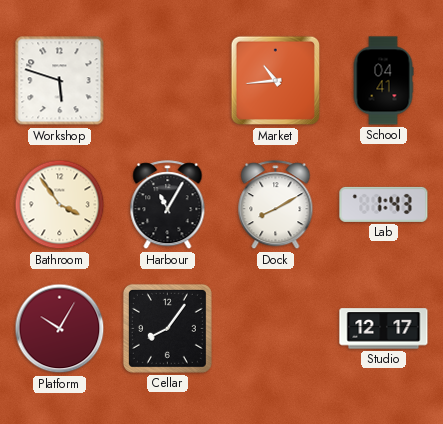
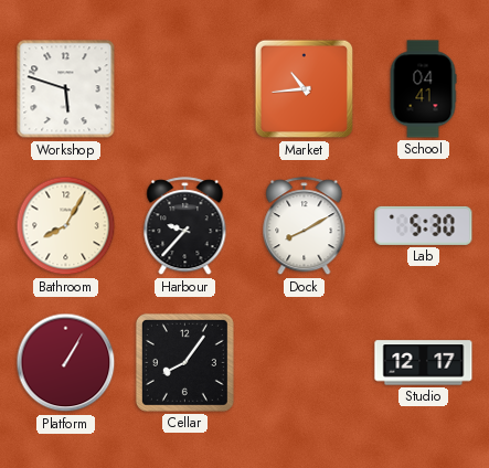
Bathroom: 3:54 -> 8:05
Harbour: 11:05 -> 9:37
Lab: 1:43 -> 5:30
Platform: 10:05 -> 1:05
